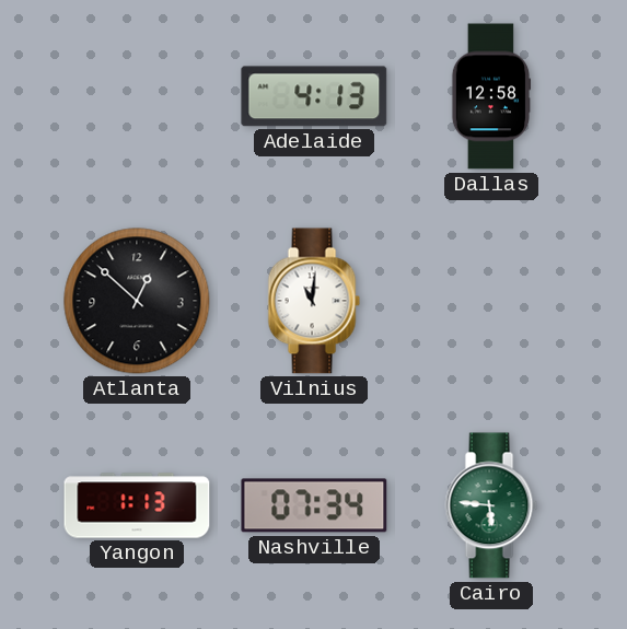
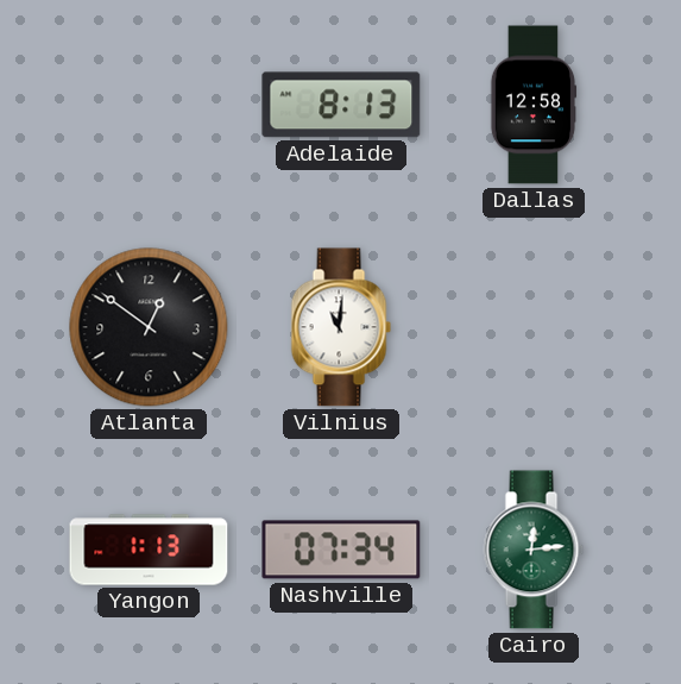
Adelaide: 4:13 -> 8:13
Atlanta: 12:52 -> 12:51
Cairo: 5:46 -> 12:14
